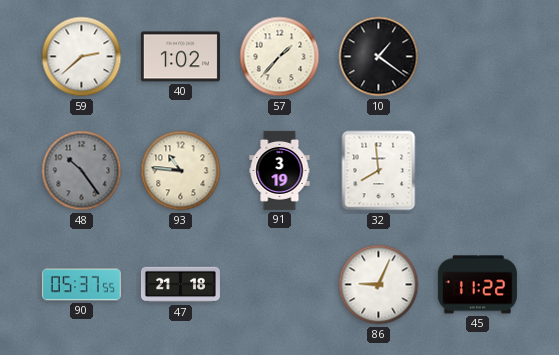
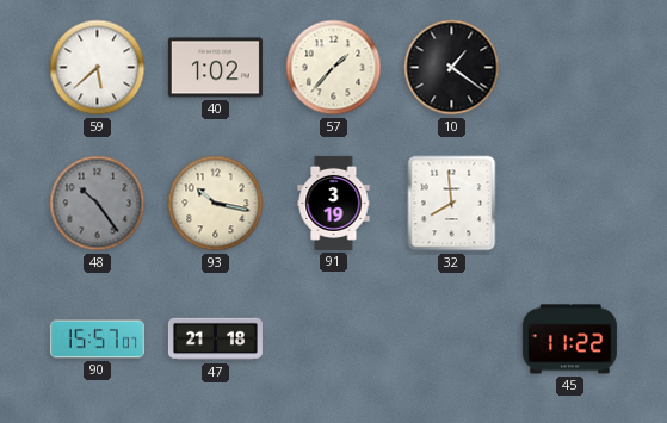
59: 2:38 -> 5:38
93: 10:46 -> 10:17
90: 05:37 -> 15:57
86: 9:04 -> none
